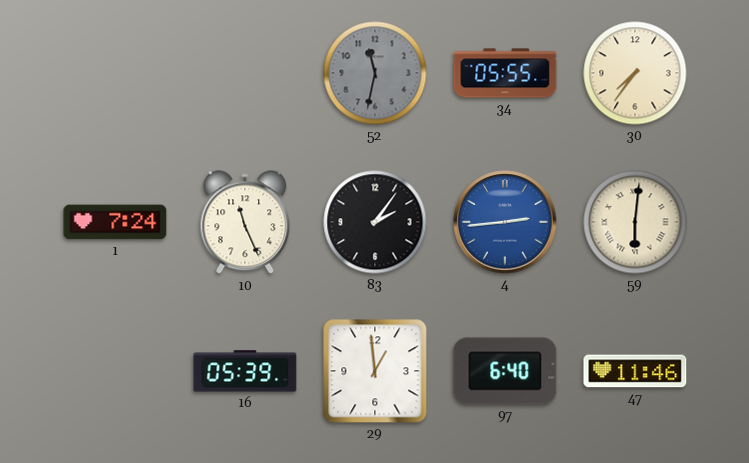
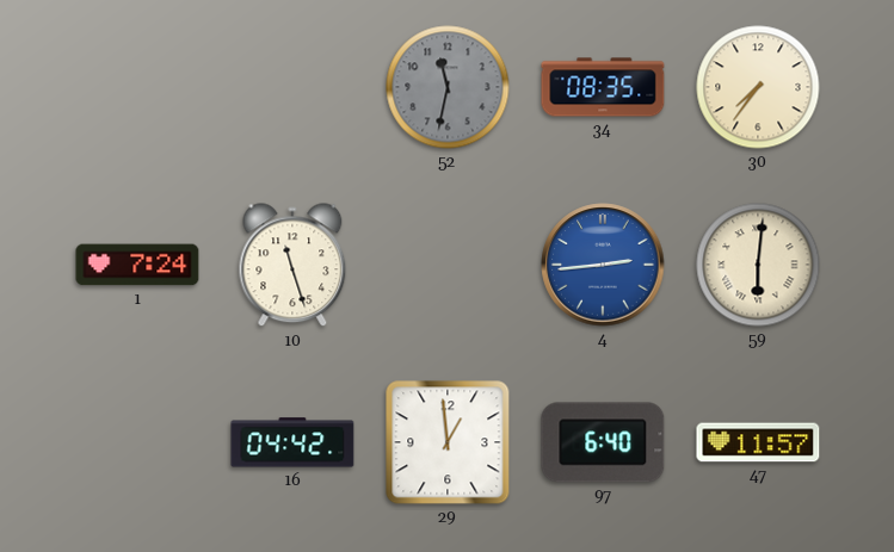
34: 05:55 -> 08:35
10: 11:26 -> 11:27
83: 2:06 -> none
16: 05:39 -> 04:42
47: 11:46 -> 11:57
